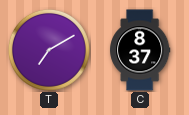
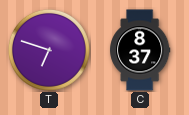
T: 7:10 -> 6:48
